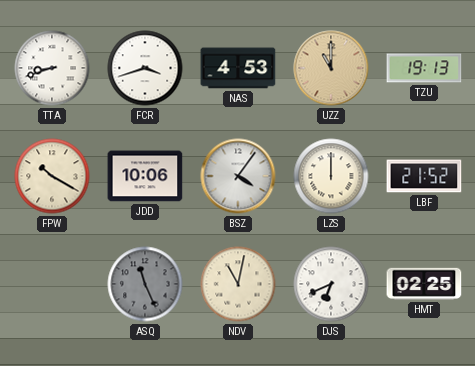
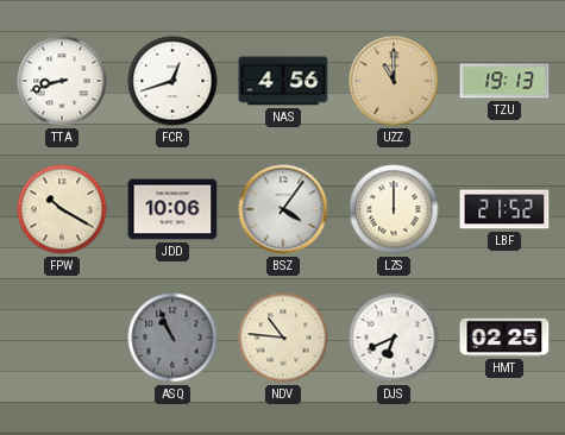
FCR: 3:42 -> 12:42
NAS: 4:53 -> 4:56
ASQ: 11:26 -> 10:56
NDV: 11:02 -> 10:46
